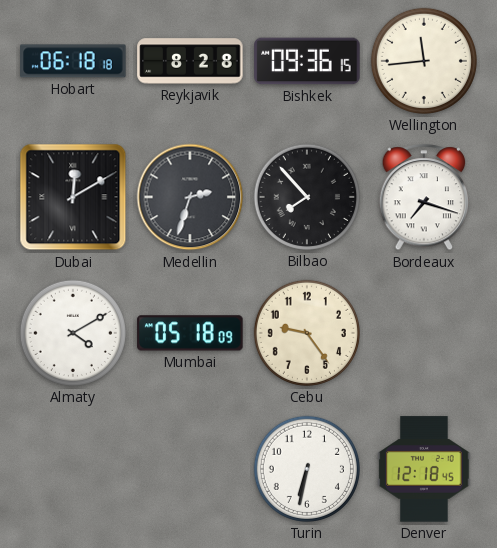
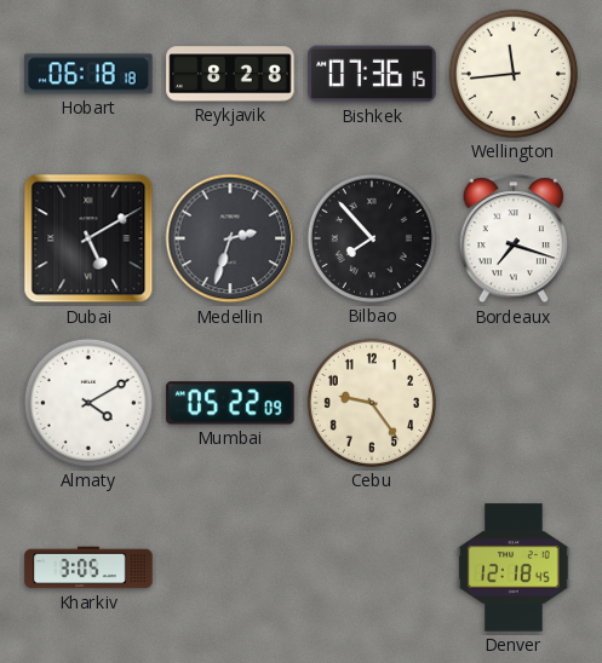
Bishkek: 09:36 -> 07:36
Dubai: 12:10 -> 5:10
Mumbai: 05:18 -> 05:22
Kharkiv: none -> 3:05
Turin: 6:32 -> none
